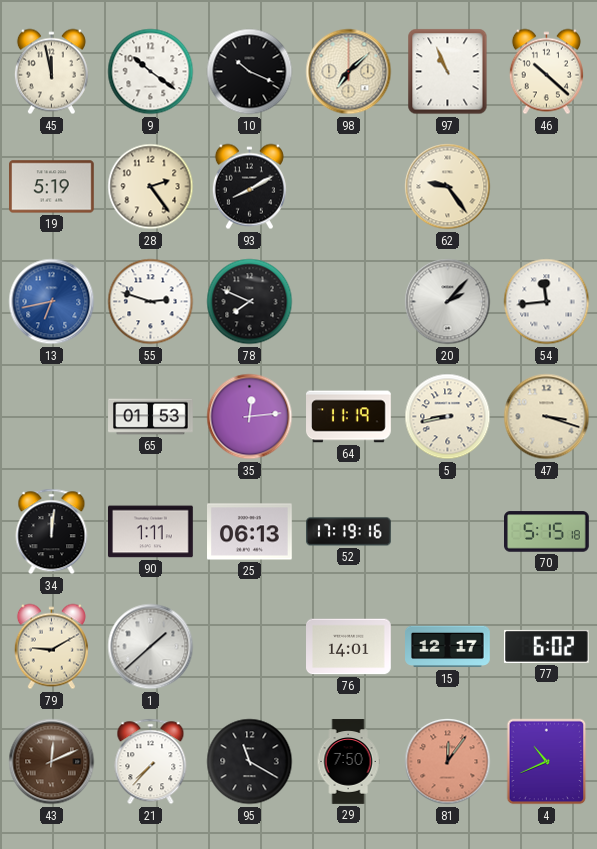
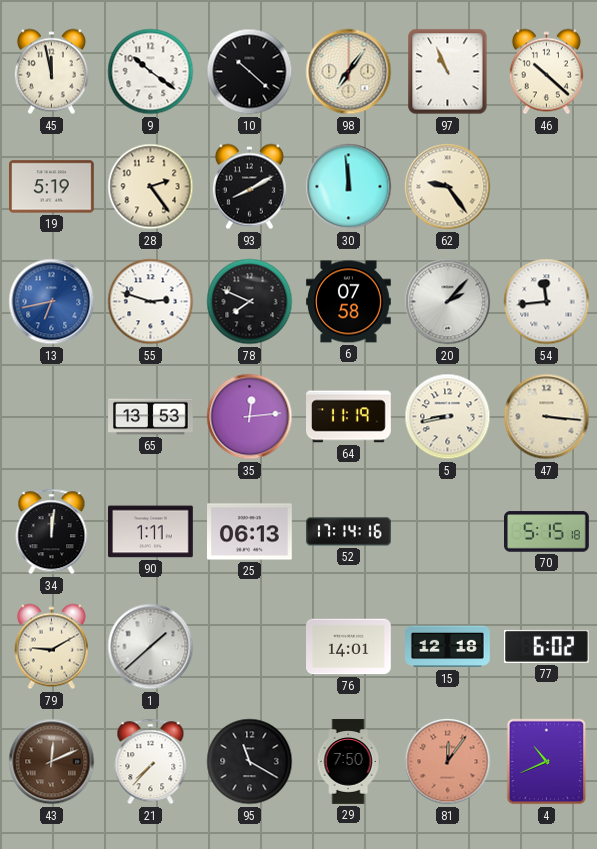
10: 10:19 -> 10:22
98: 7:08 -> 7:06
30: none -> 11:59
6: none -> 07:58
65: 01:53 -> 13:53
47: 3:18 -> 3:16
52: 17:19 -> 17:14
15: 12:17 -> 12:18
